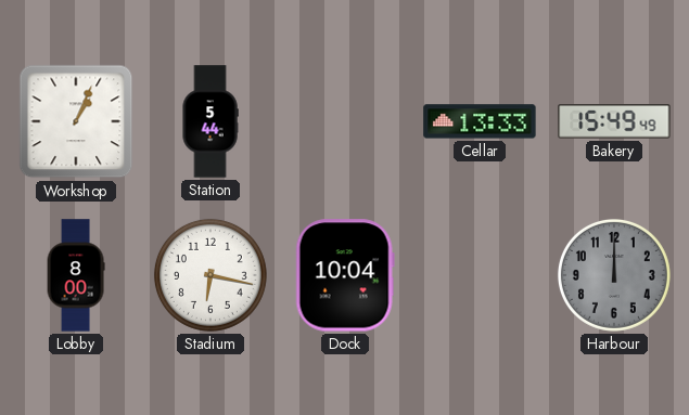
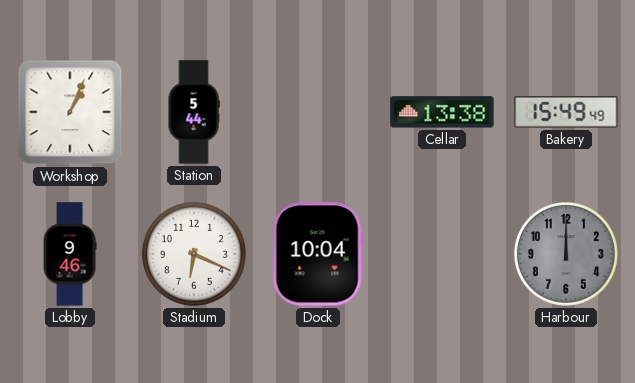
Cellar: 13:33 -> 13:38
Lobby: 8:00 -> 9:46
Stadium: 6:17 -> 6:19
